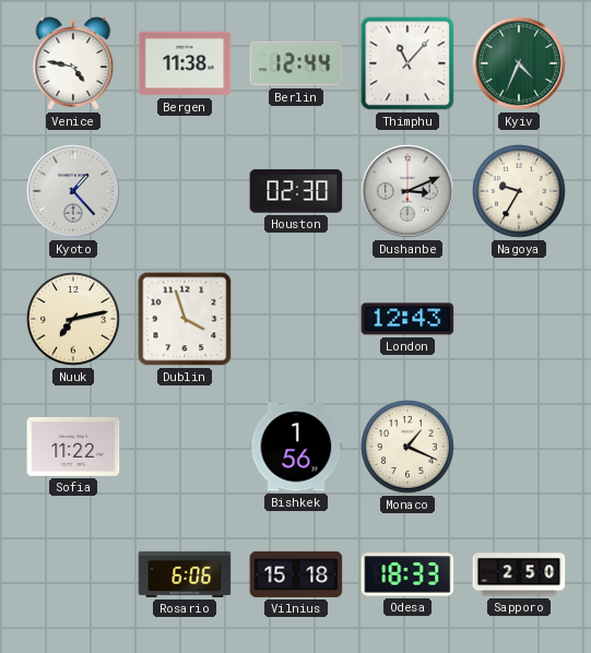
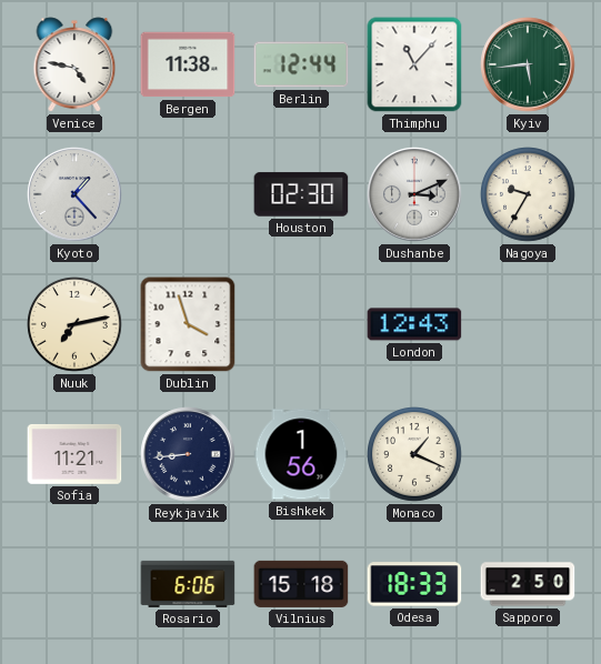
Kyiv: 4:34 -> 5:44
Sofia: 11:22 -> 11:21
Reykjavik: none -> 8:44
